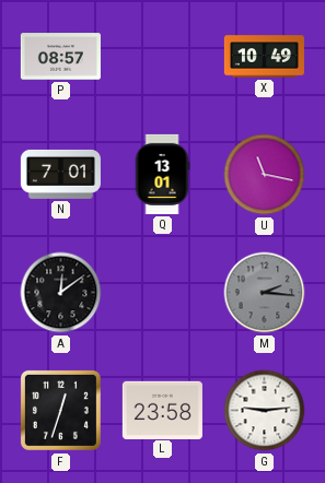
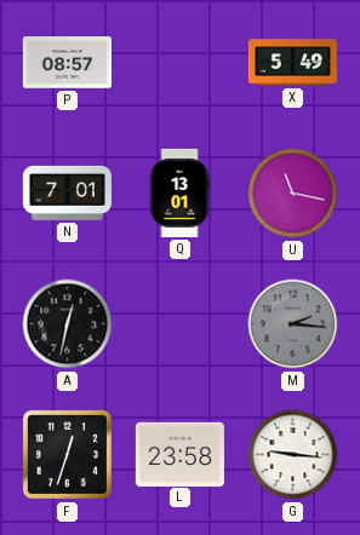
X: 10:49 -> 5:49
A: 12:09 -> 12:32
G: 9:14 -> 9:16
